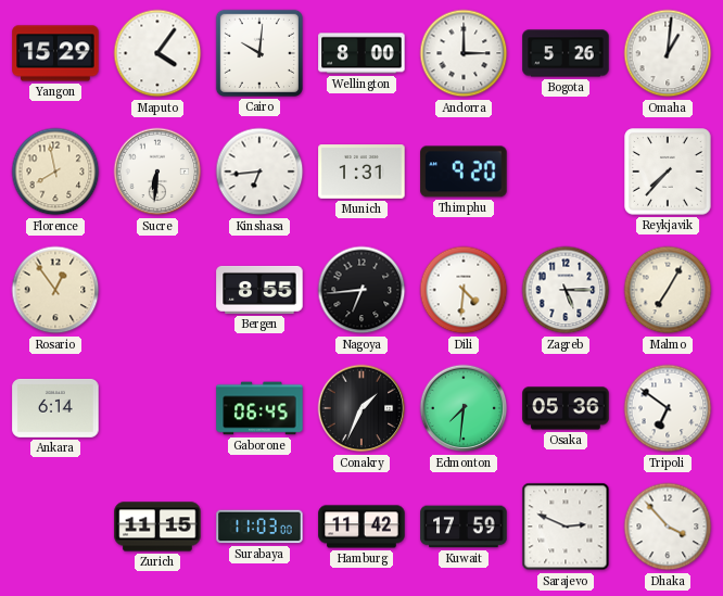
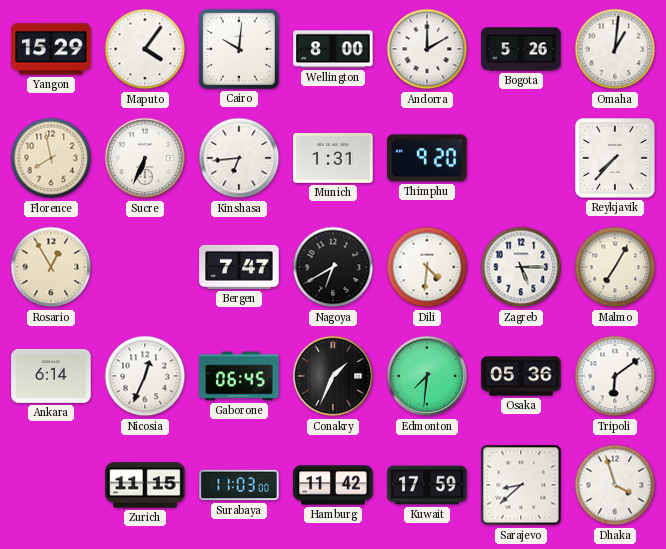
Andorra: 3:00 -> 2:00
Sucre: 6:31 -> 6:34
Rosario: 12:54 -> 12:55
Bergen: 8:55 -> 7:47
Nagoya: 6:44 -> 6:40
Nicosia: none -> 12:34
Tripoli: 6:51 -> 6:09
Sarajevo: 2:49 -> 8:38
Dhaka: 3:53 -> 3:57
